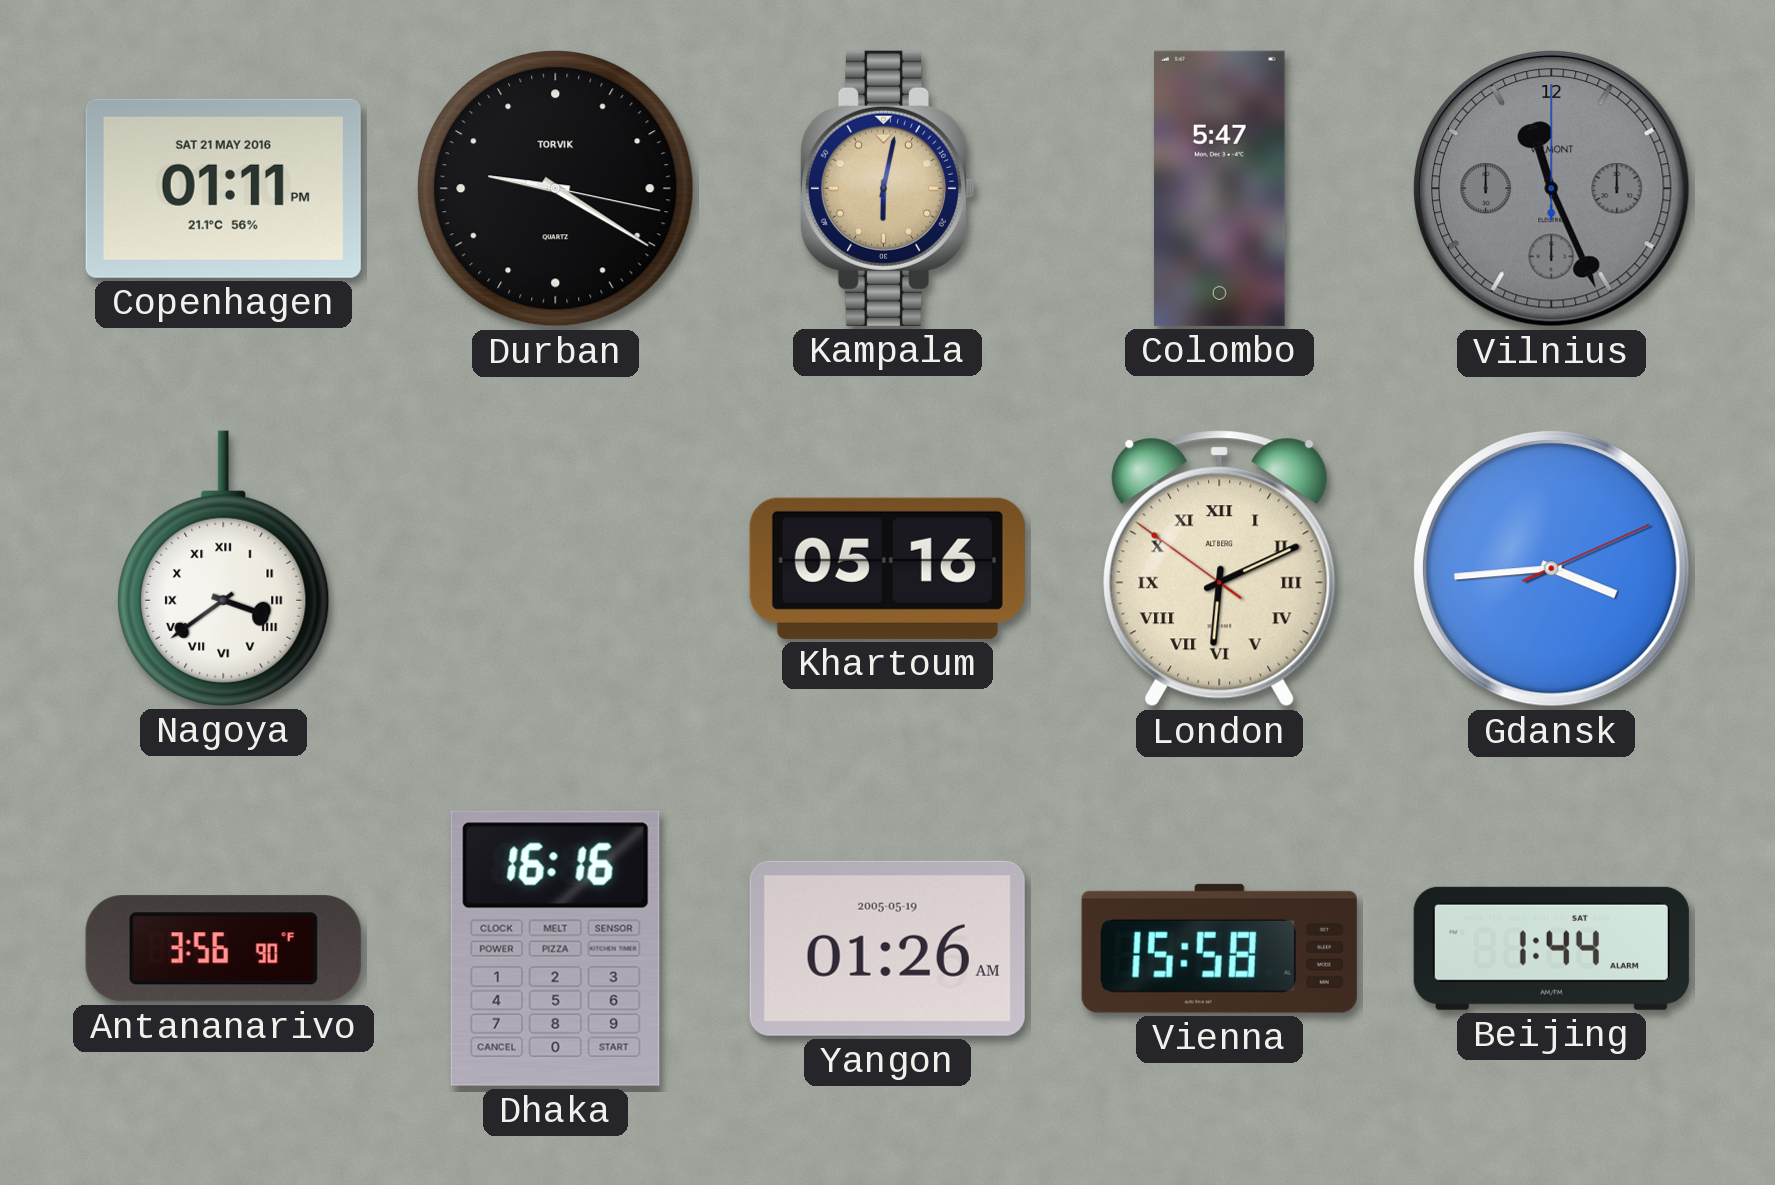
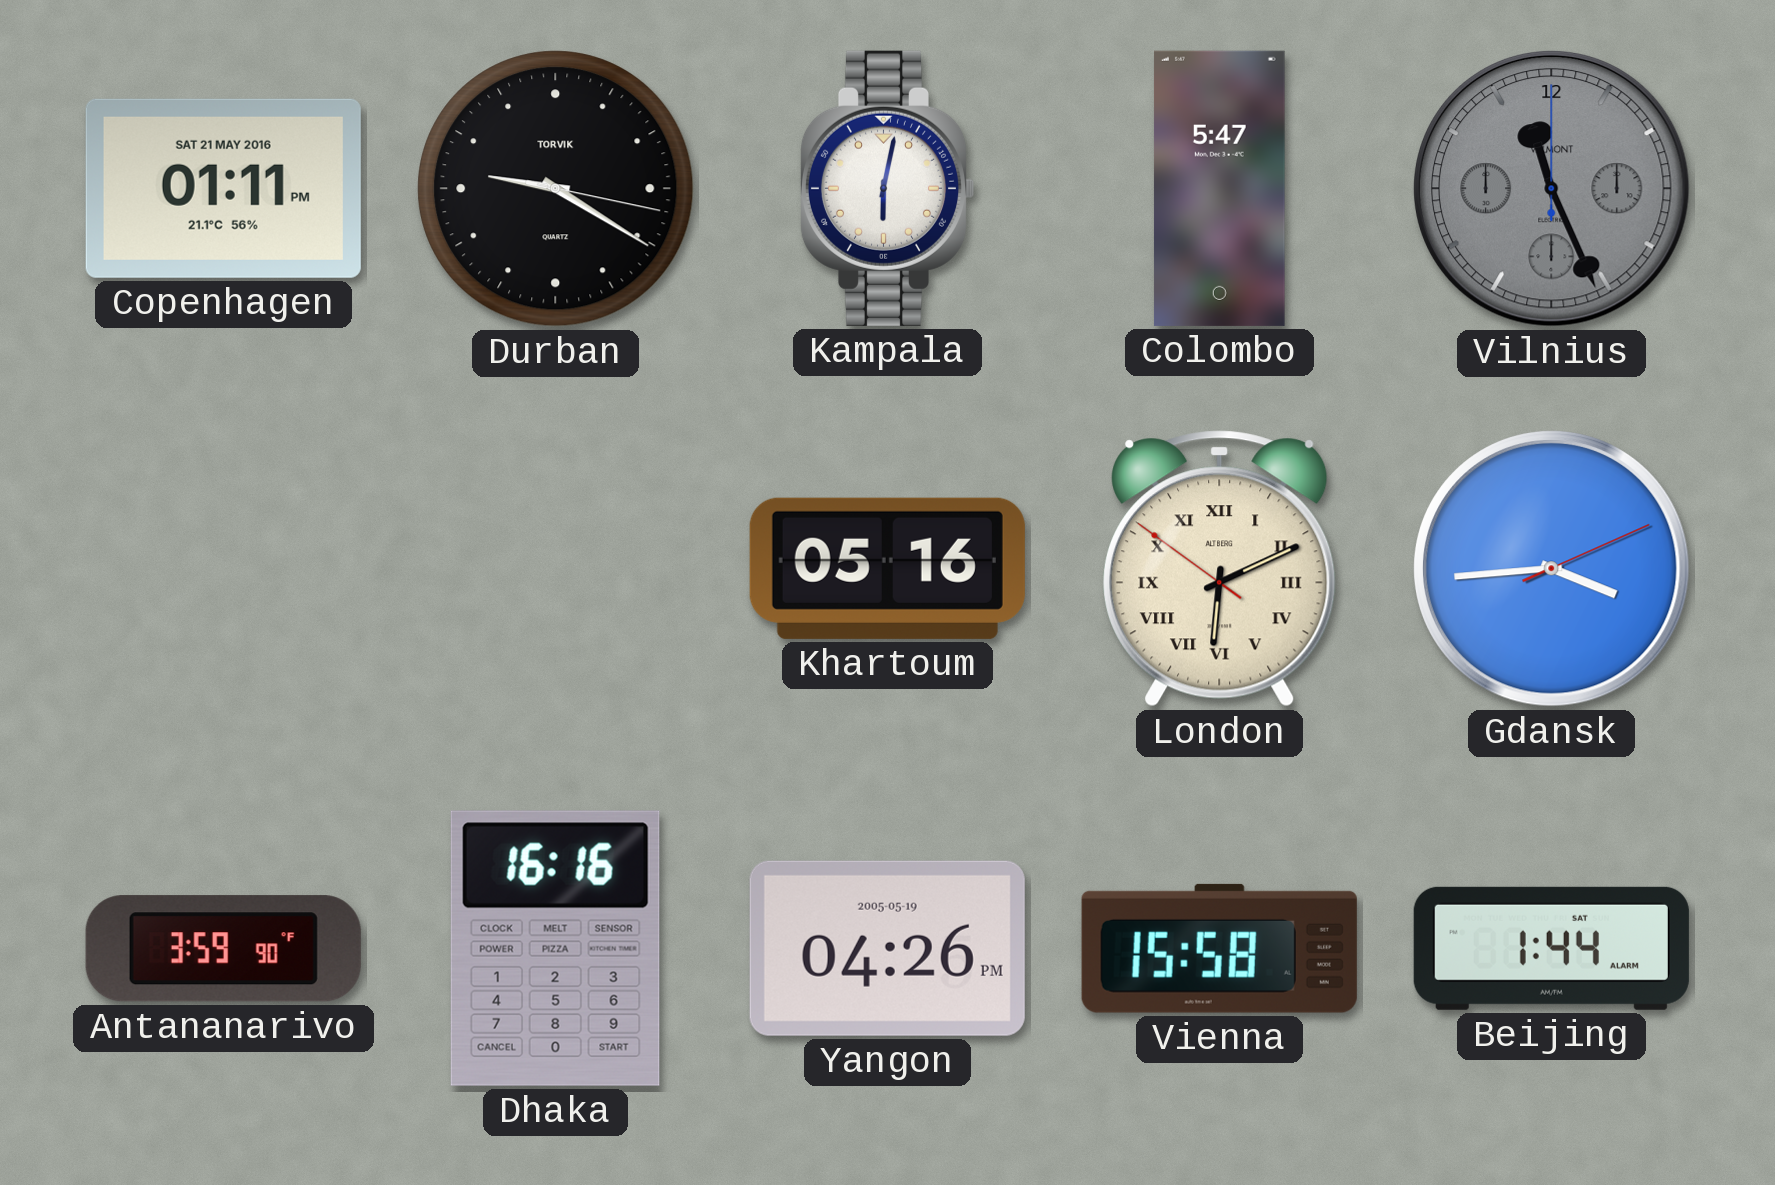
Kampala dial: champagne -> white
Nagoya: 3:39 -> none
Antananarivo: 3:56 -> 3:59
Yangon: 01:26 -> 04:26
